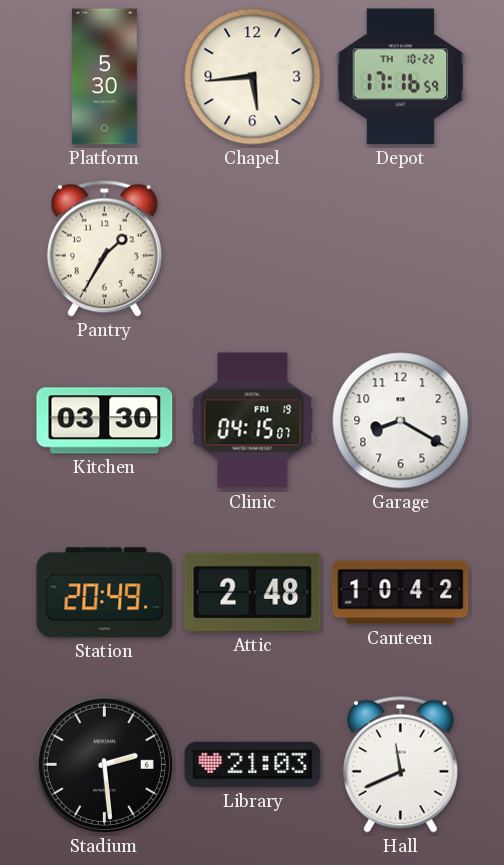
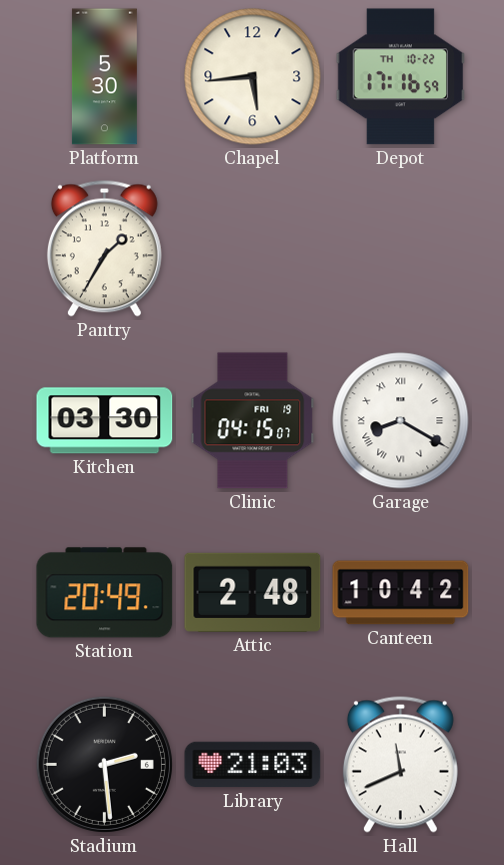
Garage numerals: Arabic -> Roman
